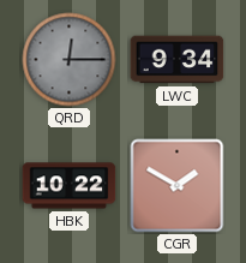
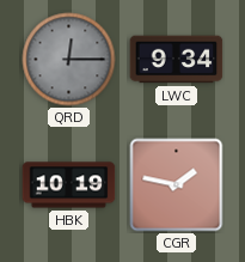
HBK: 10:22 -> 10:19
CGR: 1:50 -> 1:47
